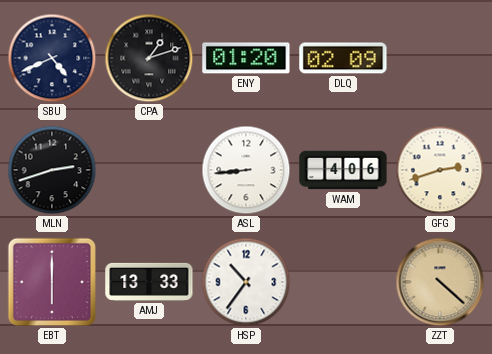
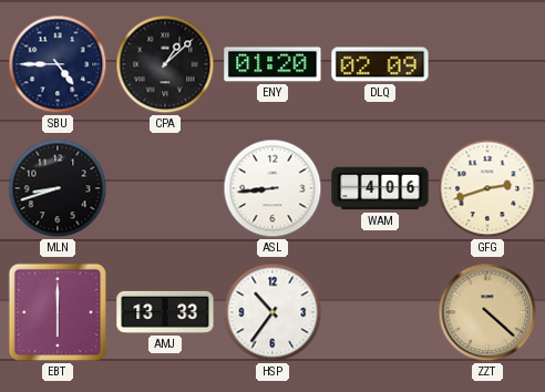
SBU: 4:41 -> 4:45
CPA: 1:12 -> 1:08
MLN: 2:42 -> 8:42
